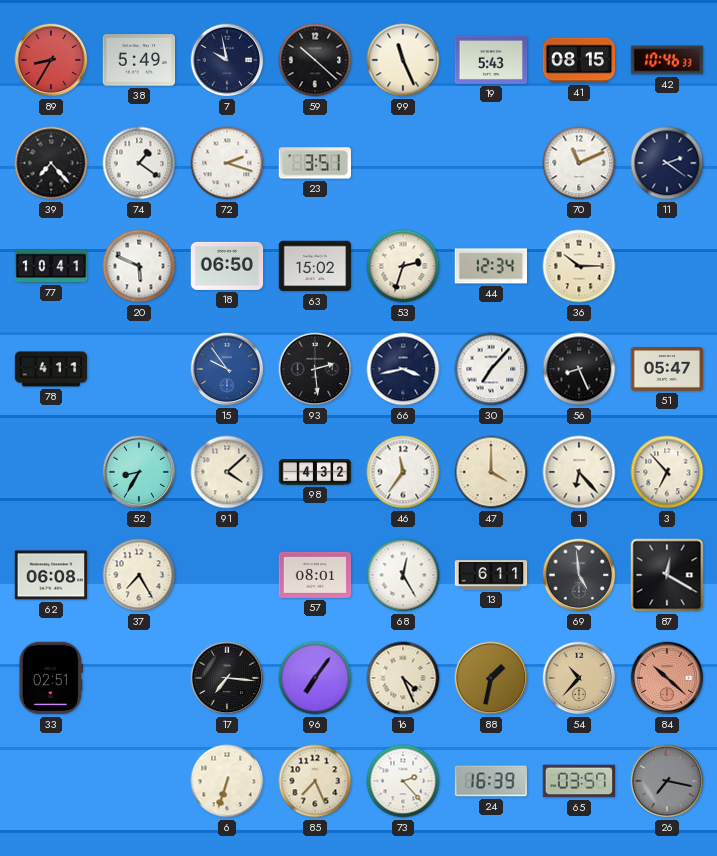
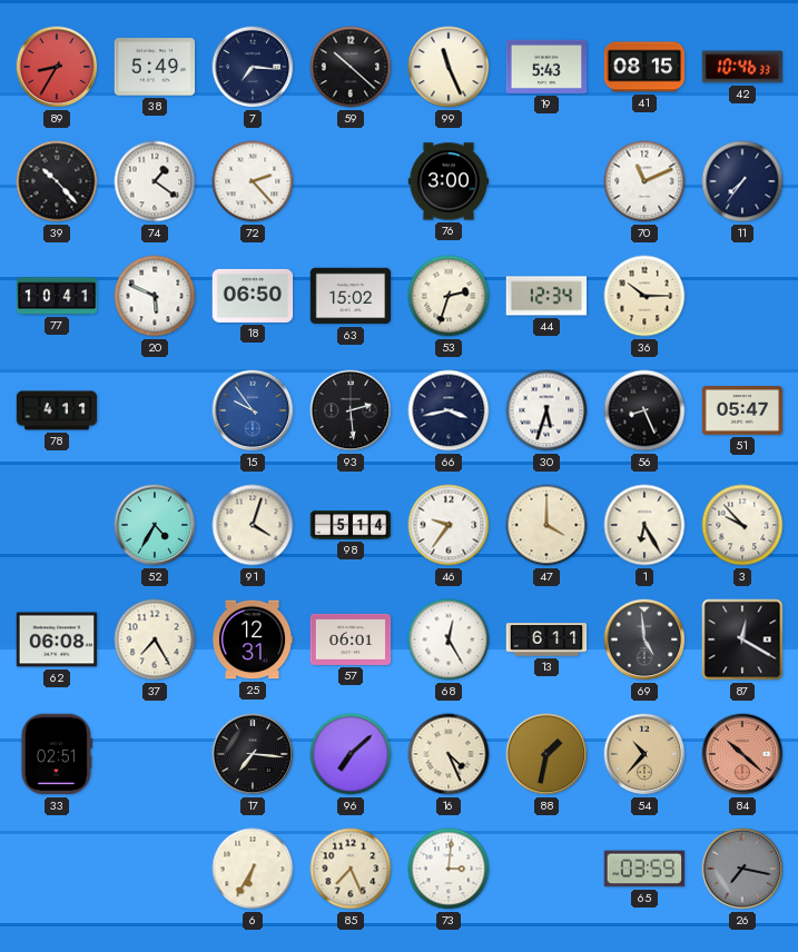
7: 9:58 -> 7:16
39: 7:23 -> 10:23
72: 2:18 -> 2:23
23: 3:51 -> none
76: none -> 3:00
11: 2:21 -> 7:36
30: 7:07 -> 5:33
52: 8:35 -> 4:35
91: 4:08 -> 4:03
98: 4:32 -> 5:14
46: 11:36 -> 9:36
1: 6:23 -> 6:25
3: 6:53 -> 9:53
25: none -> 12:31
57: 08:01 -> 06:01
96: 7:06 -> 7:08
6: 6:33 -> 6:35
73: 2:23 -> 3:01
24: 16:39 -> none
65: 03:57 -> 03:59
